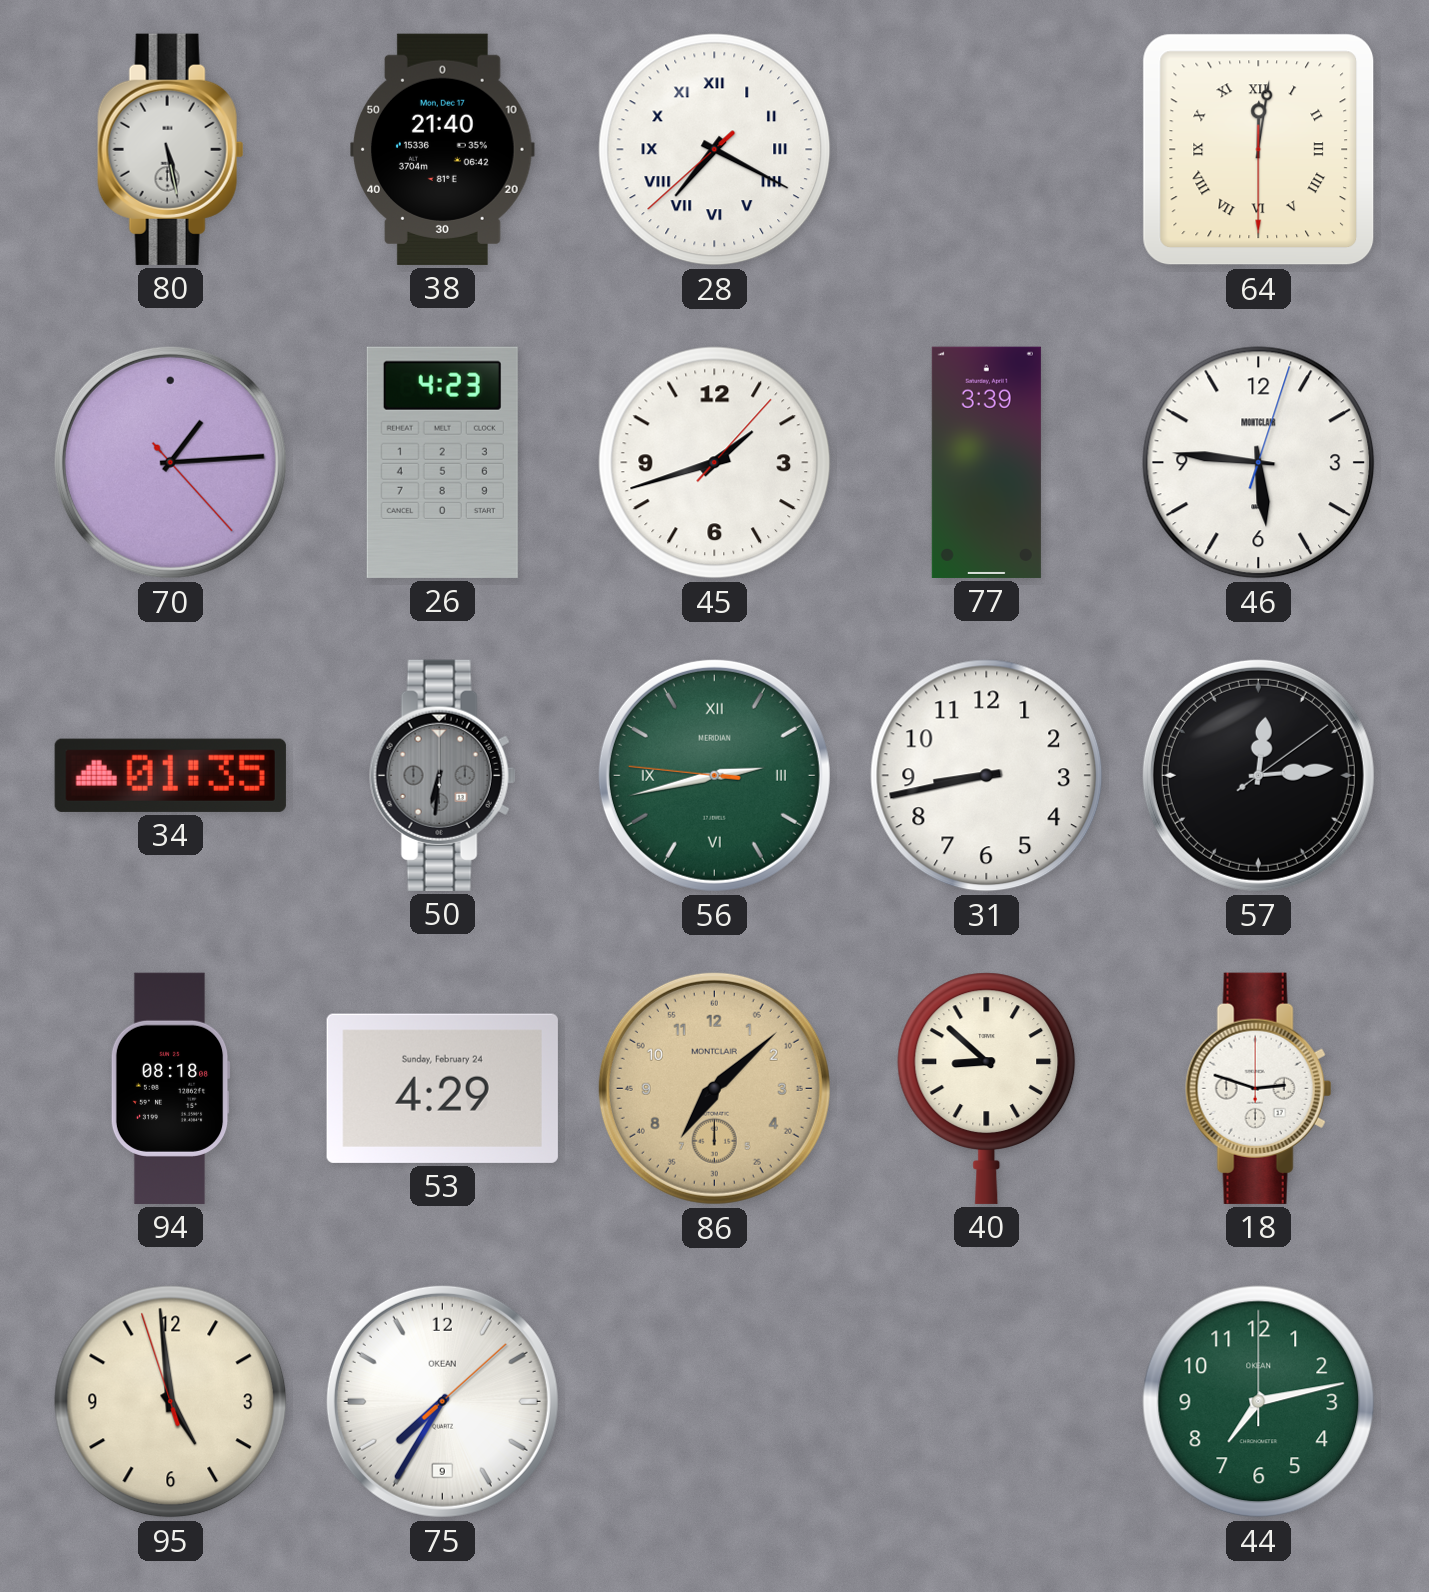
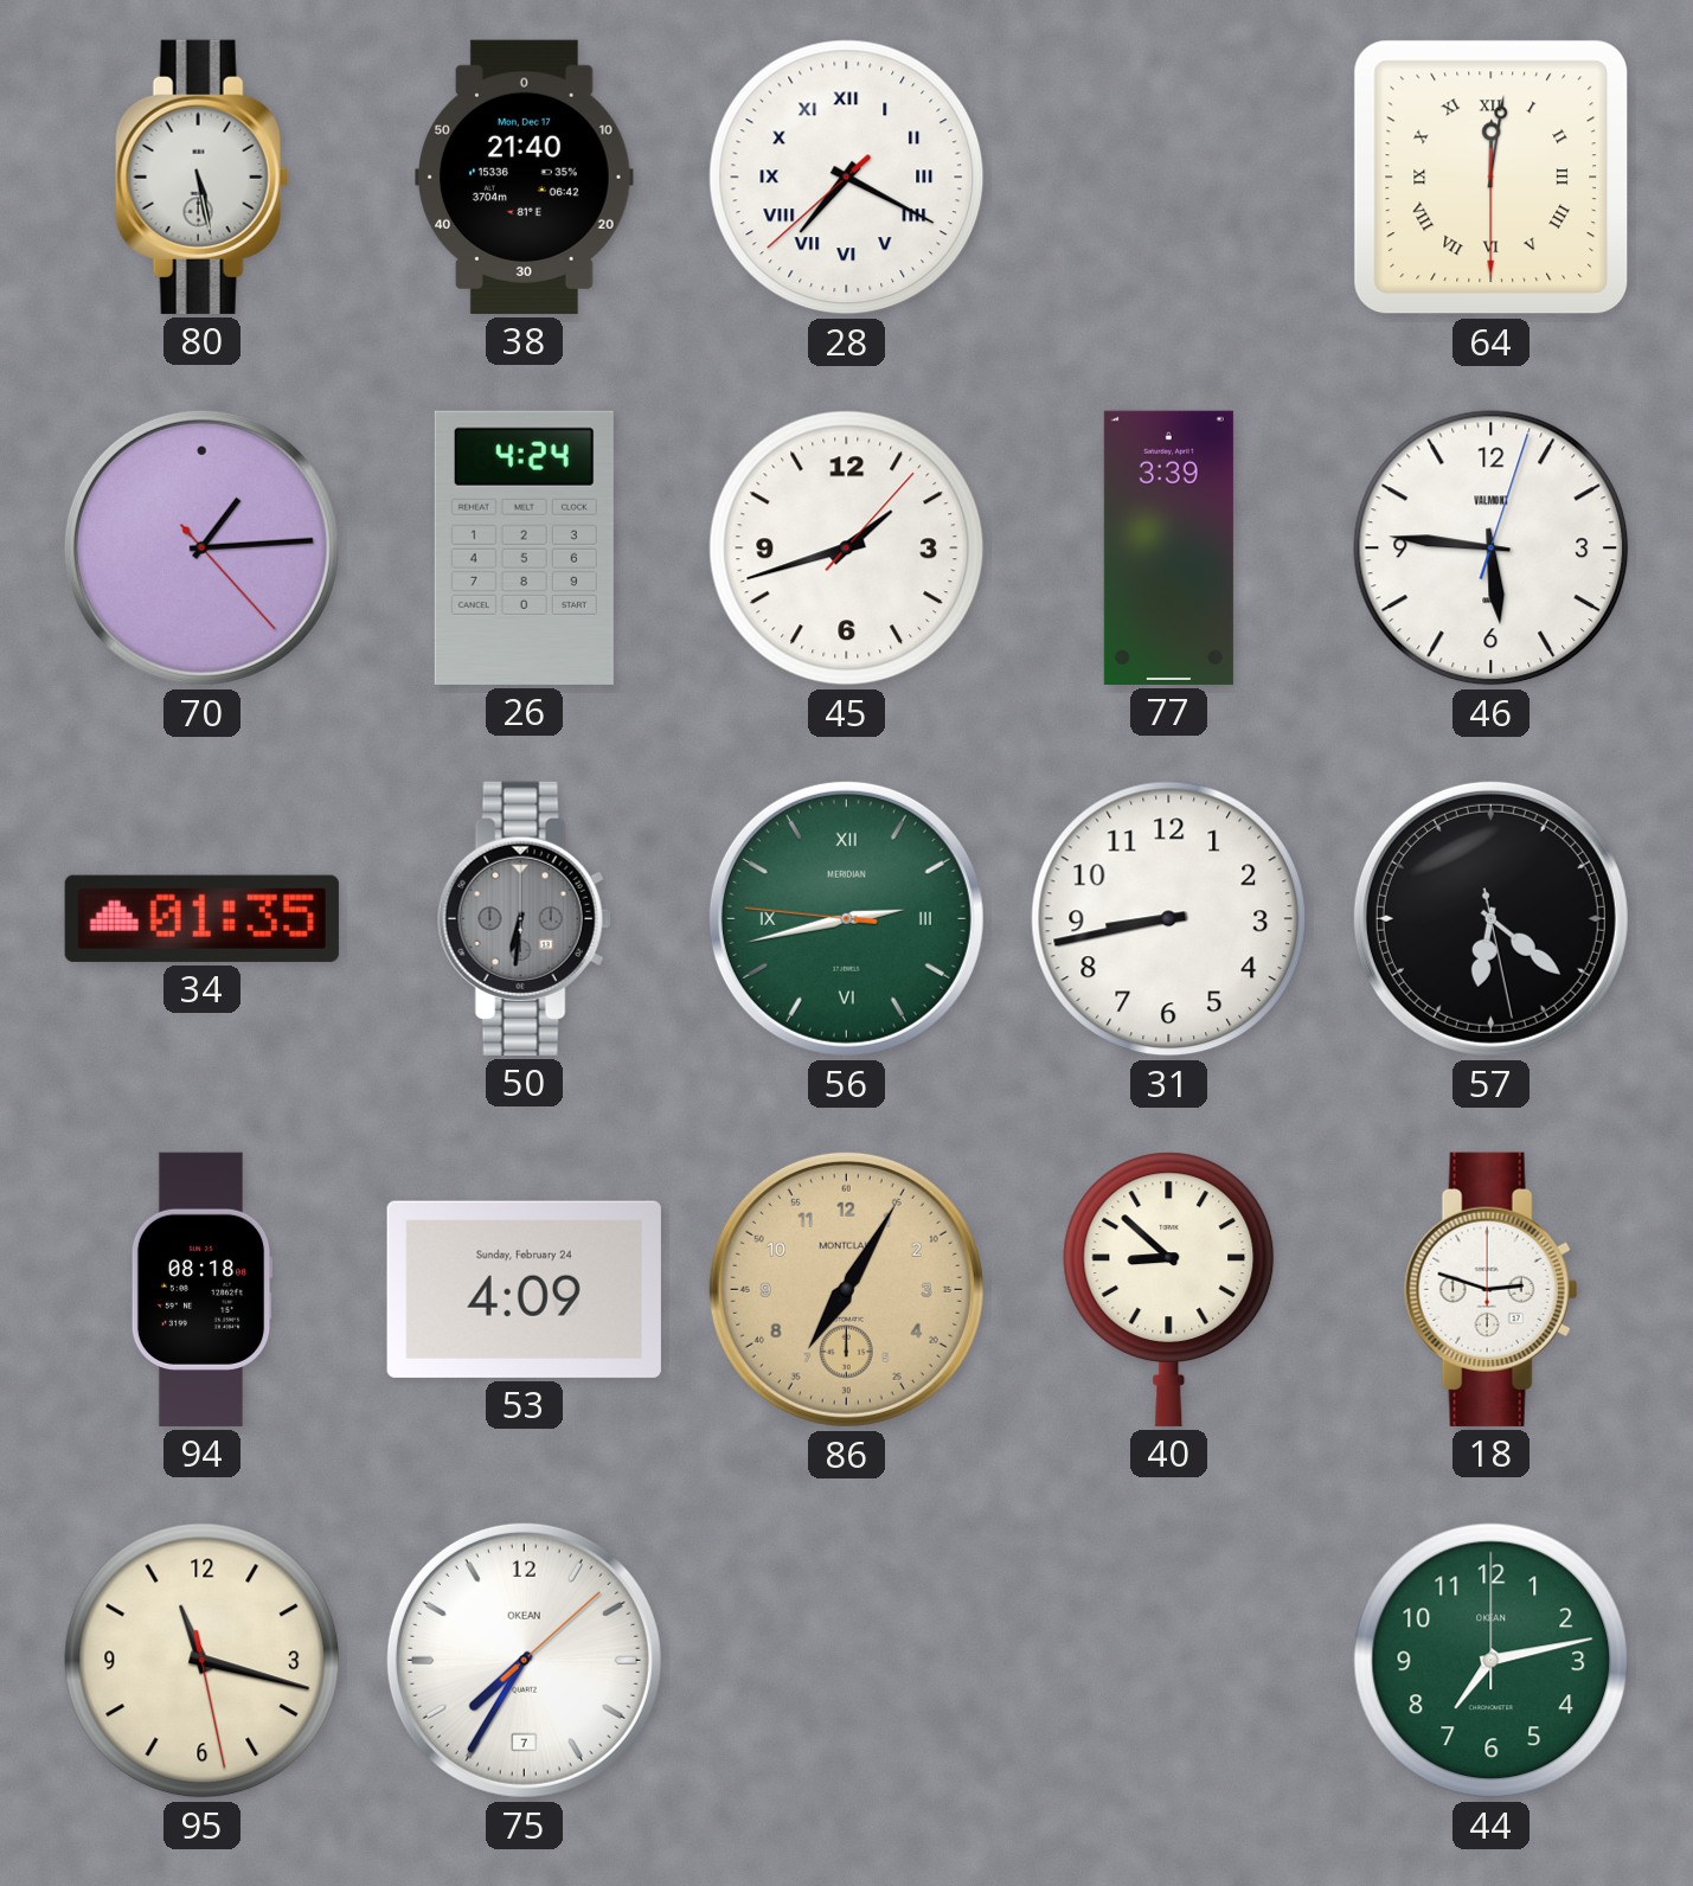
26: 4:23 -> 4:24
46 brand: MONTCLAIR -> VALMONT
57: 12:14 -> 6:21
53: 4:29 -> 4:09
86: 7:08 -> 7:05
95: 4:58 -> 11:17
75 date: 9 -> 7
